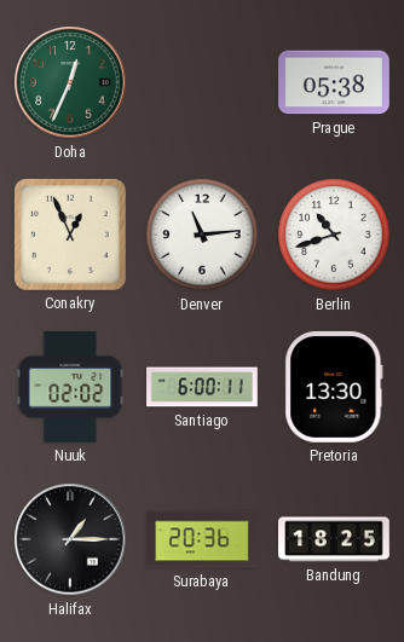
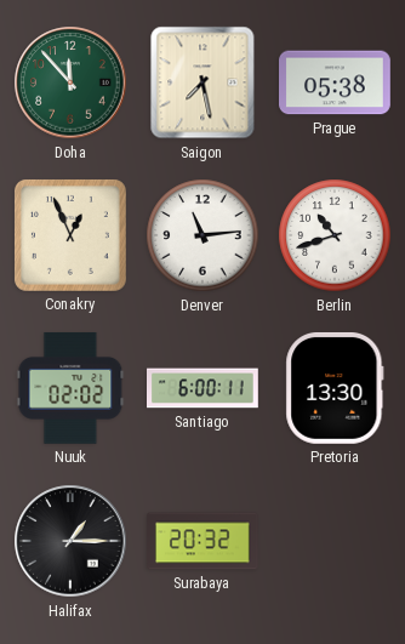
Doha: 12:34 -> 11:53
Saigon: none -> 7:28
Surabaya: 20:36 -> 20:32
Bandung: 18:25 -> none
